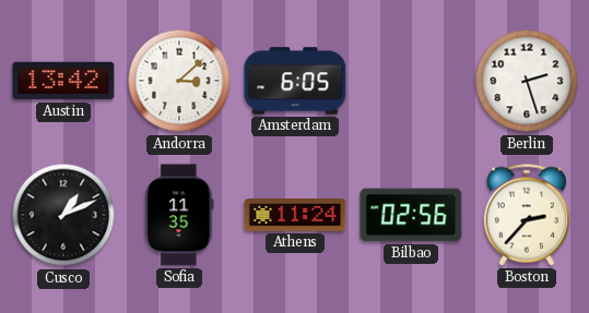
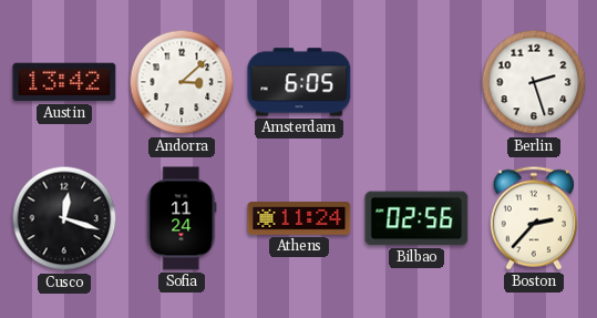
Cusco: 1:11 -> 12:18
Sofia: 11:35 -> 11:24
